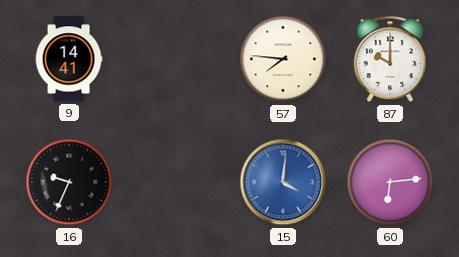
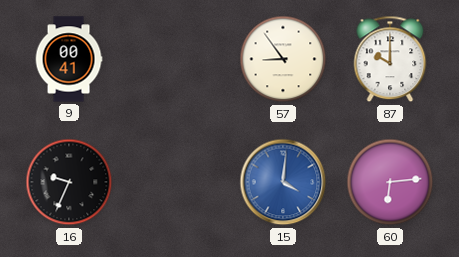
9: 14:41 -> 00:41
57: 7:46 -> 8:54
